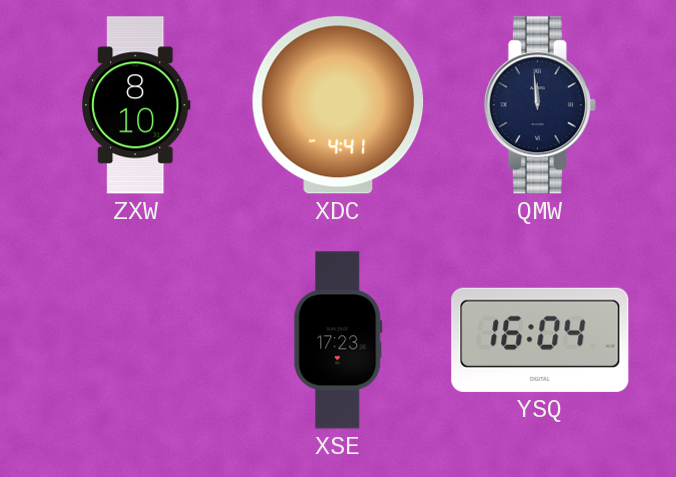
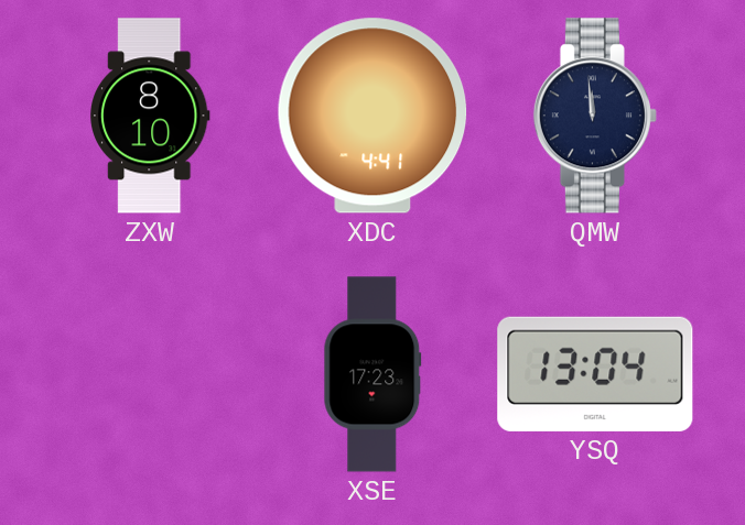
YSQ: 16:04 -> 13:04
